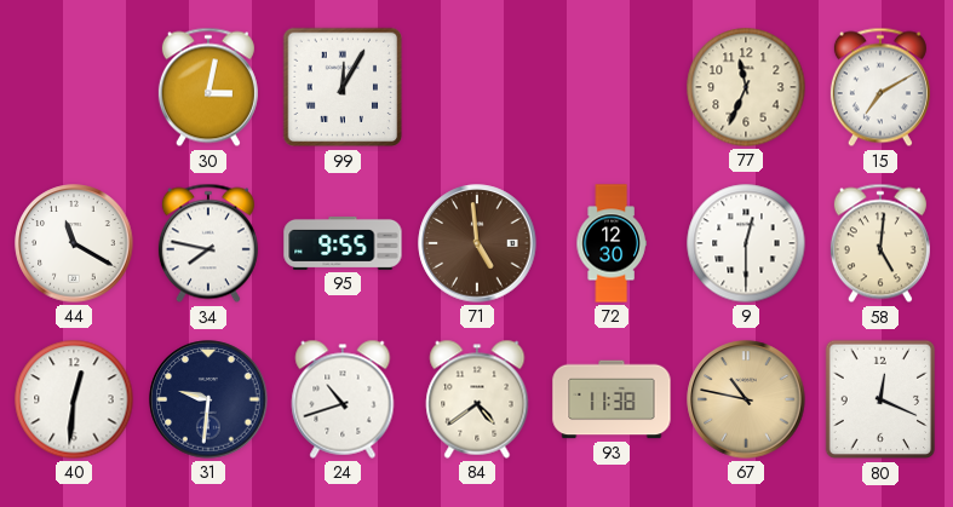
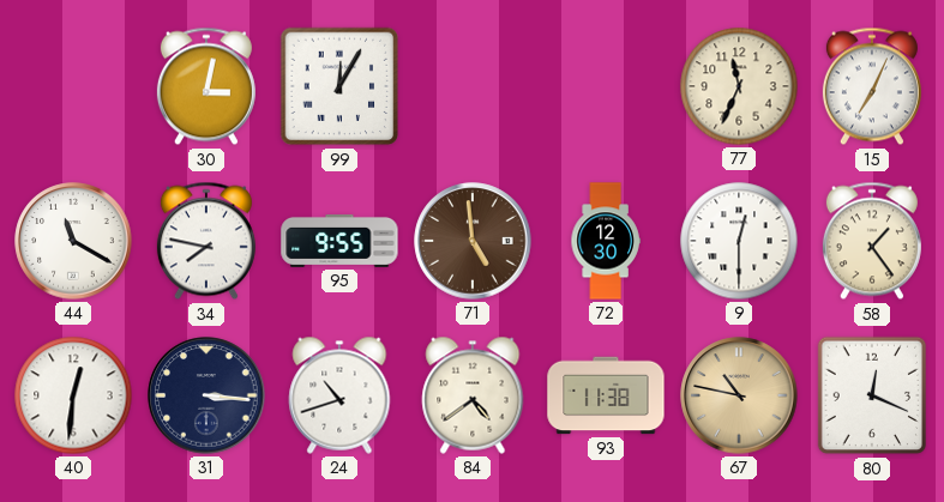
15: 7:10 -> 7:04
58: 5:01 -> 1:24
31: 9:31 -> 3:16
